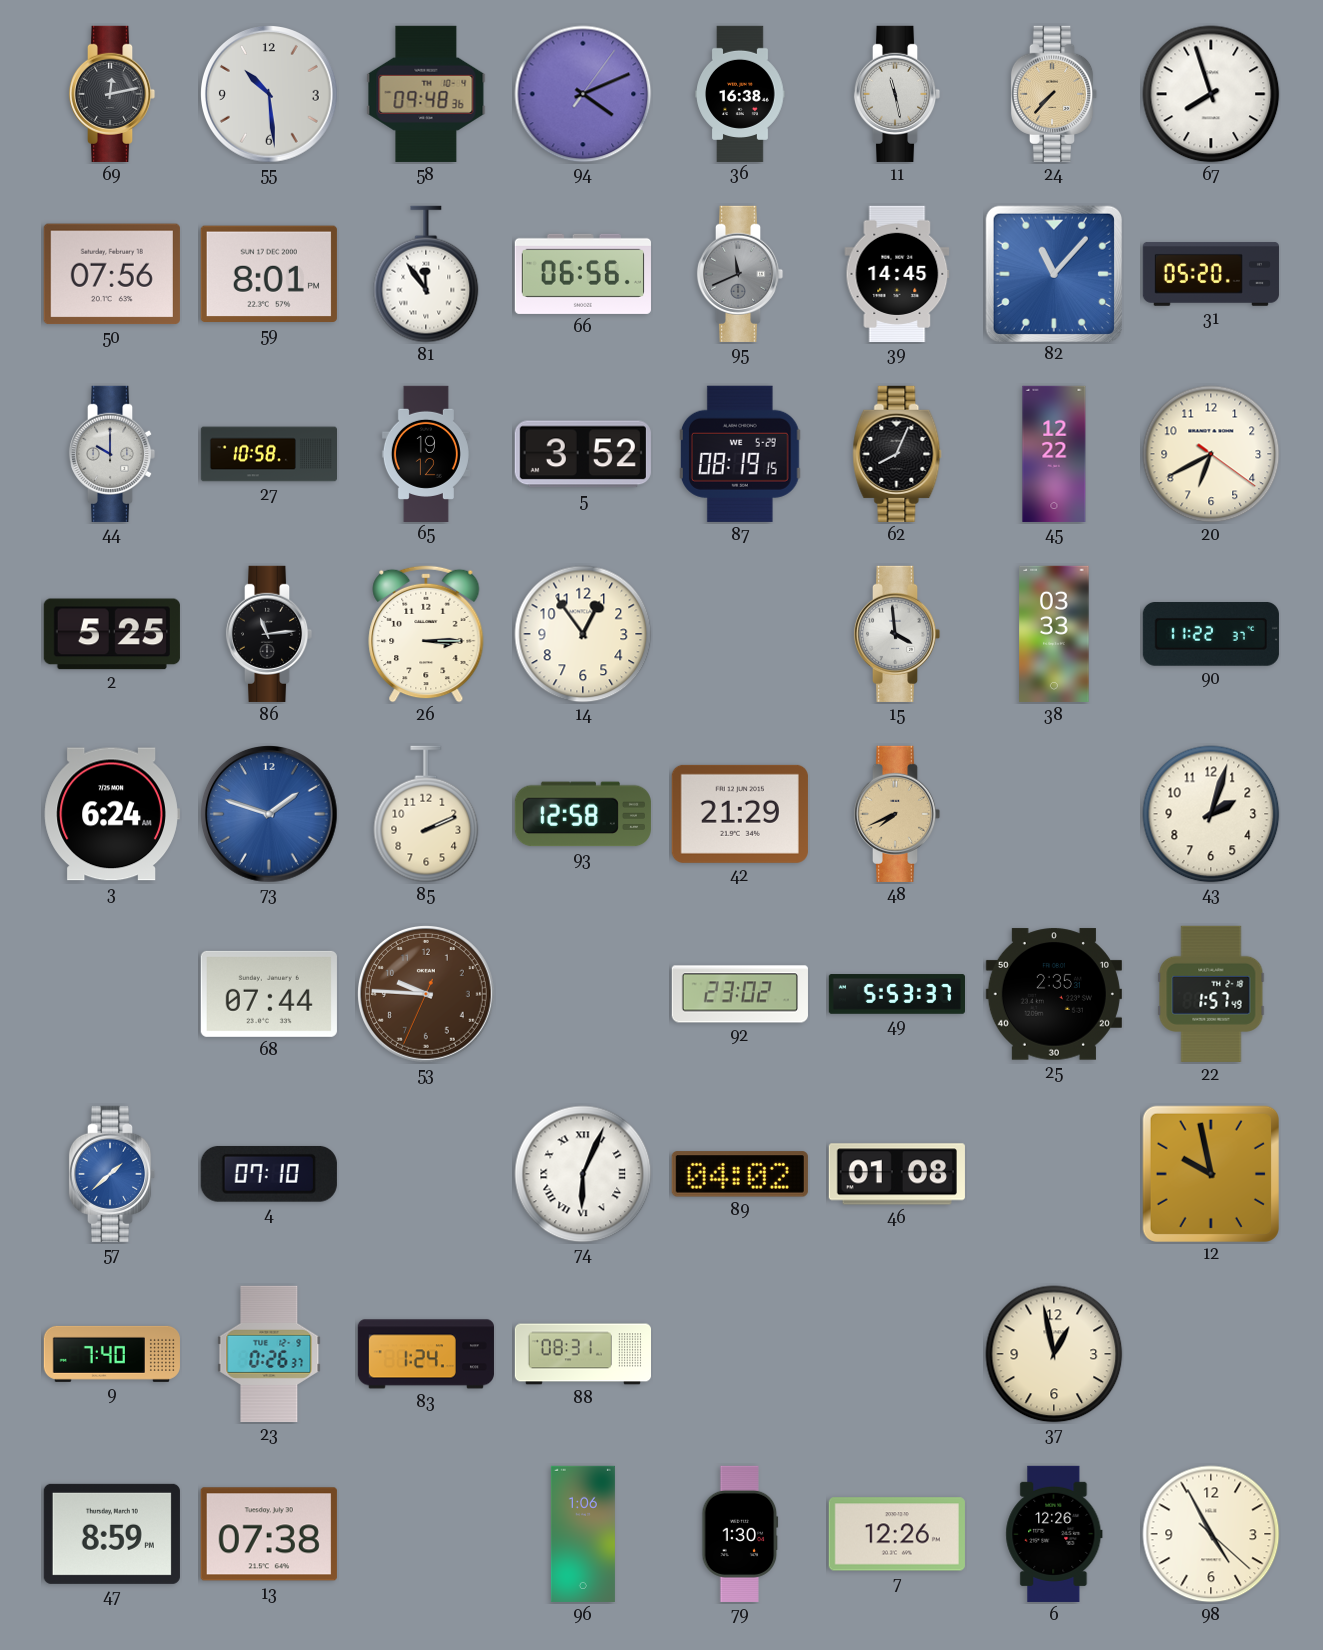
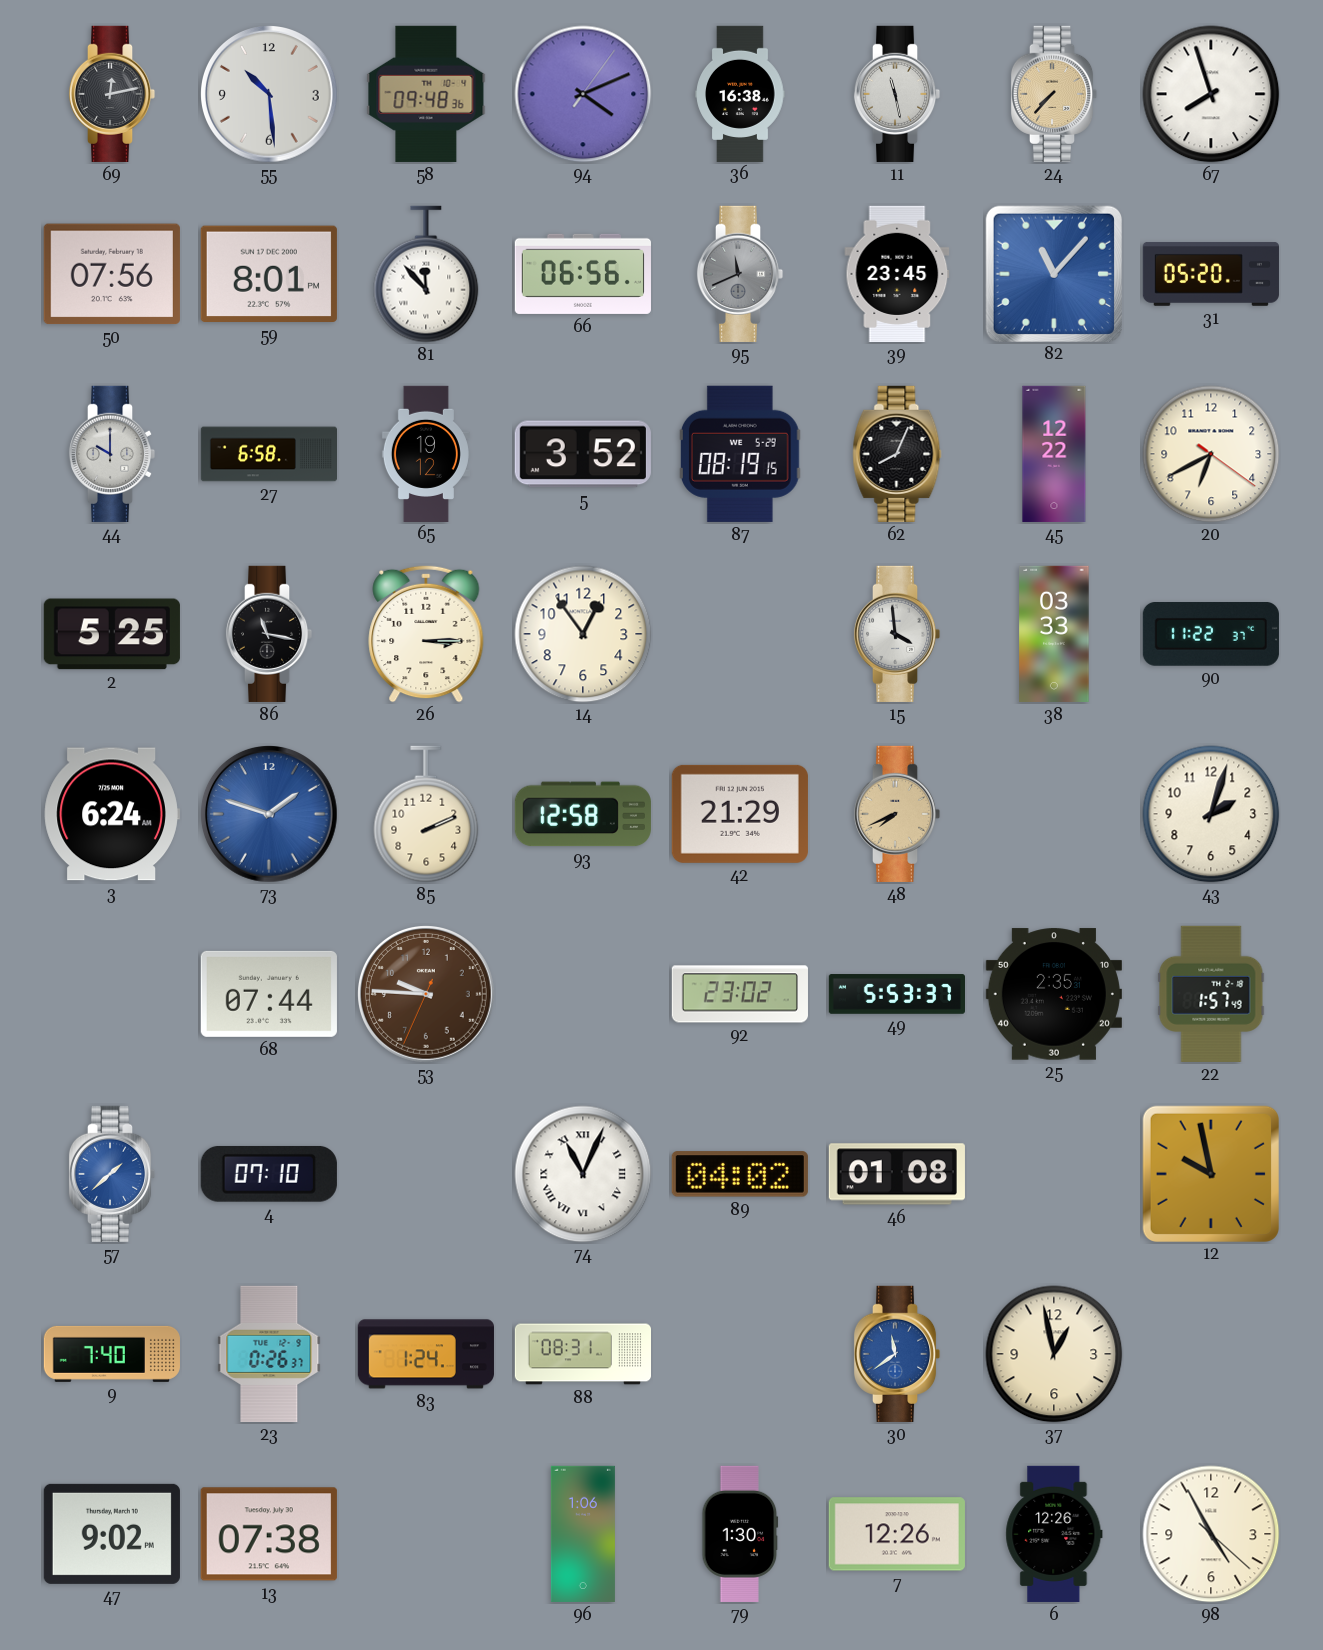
81: 11:54 -> 11:53
39: 14:45 -> 23:45
27: 10:58 -> 6:58
86: 11:14 -> 11:17
74: 6:04 -> 11:04
30: none -> 11:39
47: 8:59 -> 9:02
